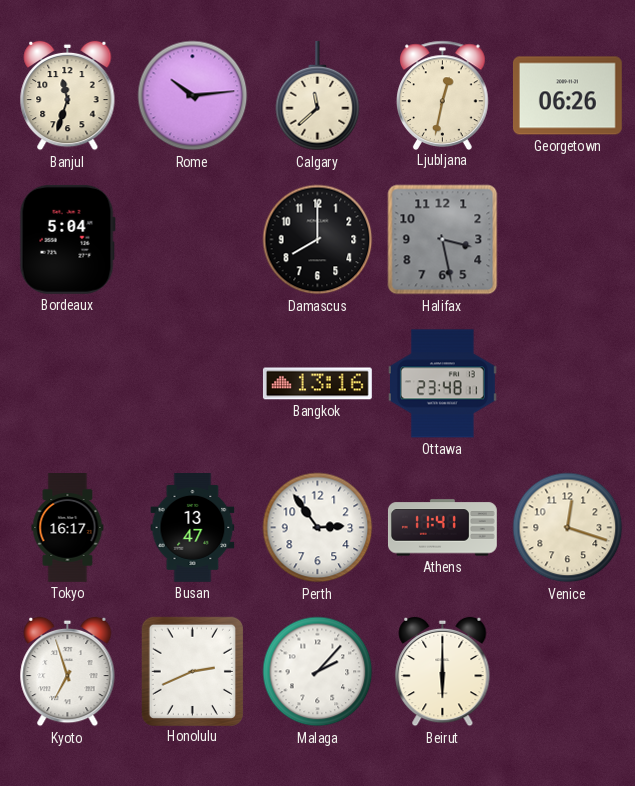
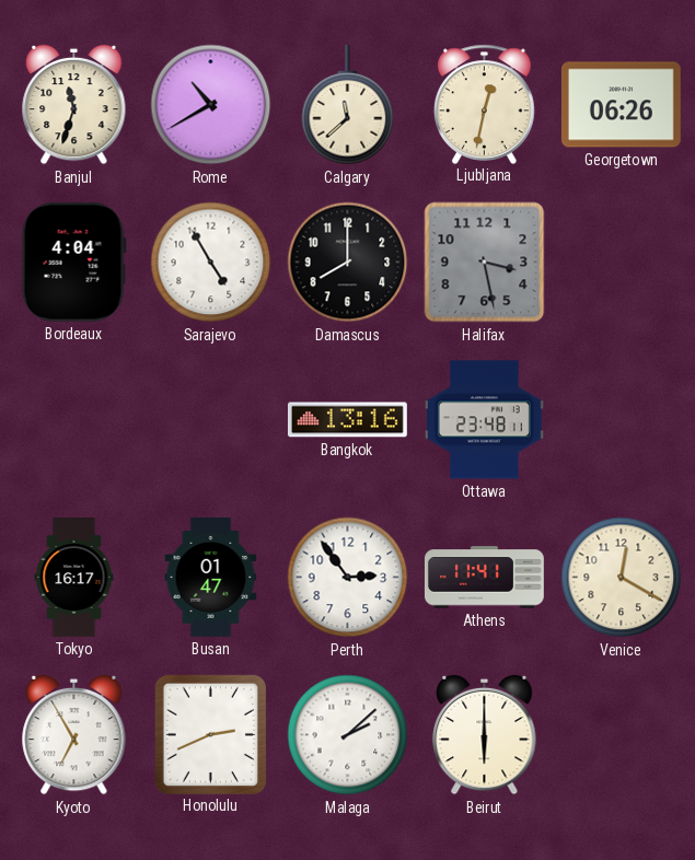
Rome: 10:14 -> 10:40
Bordeaux: 5:04 -> 4:04
Sarajevo: none -> 4:55
Busan: 13:47 -> 01:47
Venice: 12:18 -> 12:20
Kyoto: 6:57 -> 6:55
Malaga: 2:07 -> 2:08
